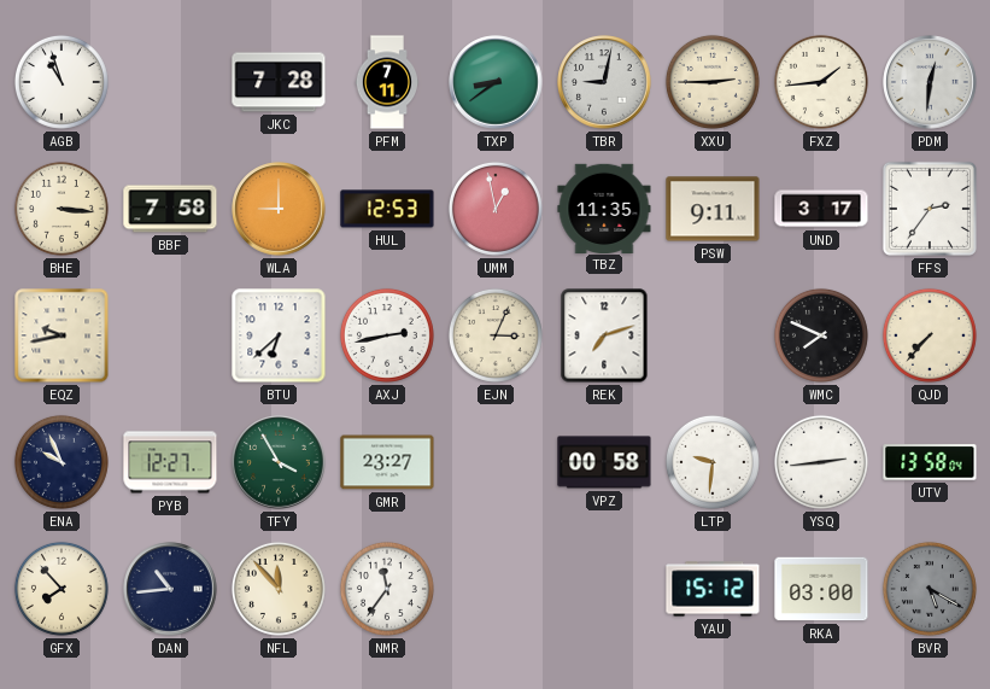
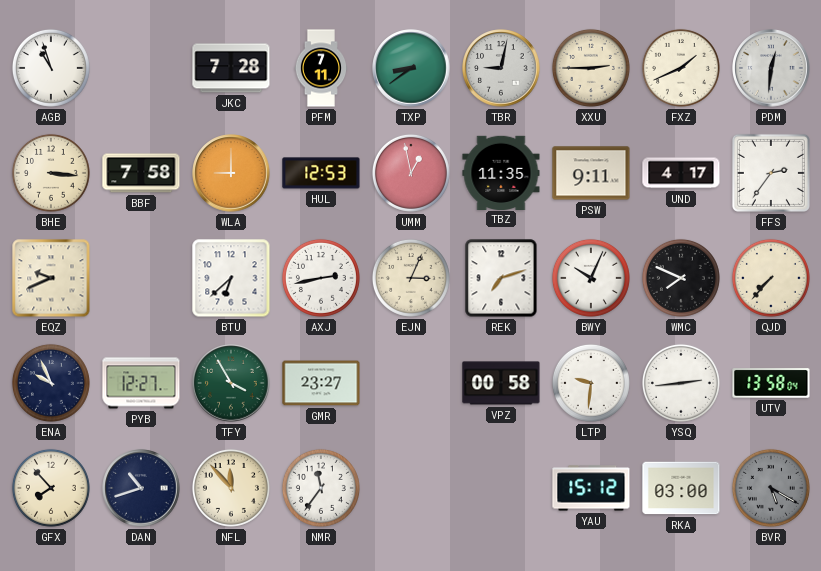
FXZ: 1:44 -> 1:41
UND: 3:17 -> 4:17
EQZ: 9:43 -> 9:41
BWY: none -> 10:04
DAN: 10:44 -> 10:42
